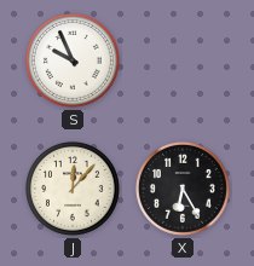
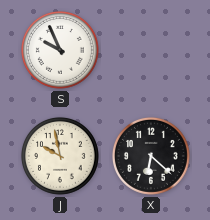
J: 12:07 -> 9:58
X: 6:25 -> 6:22
